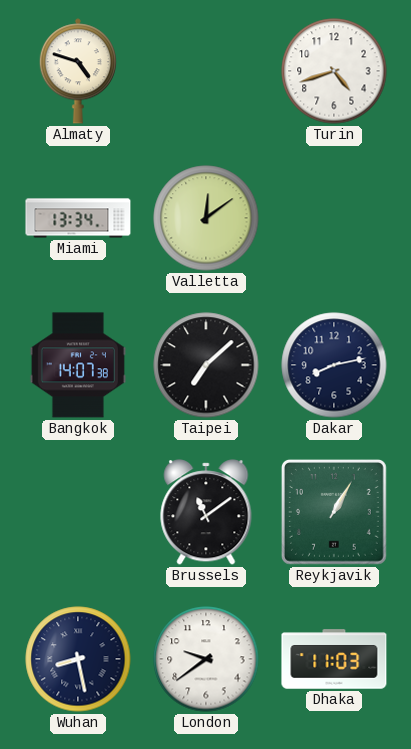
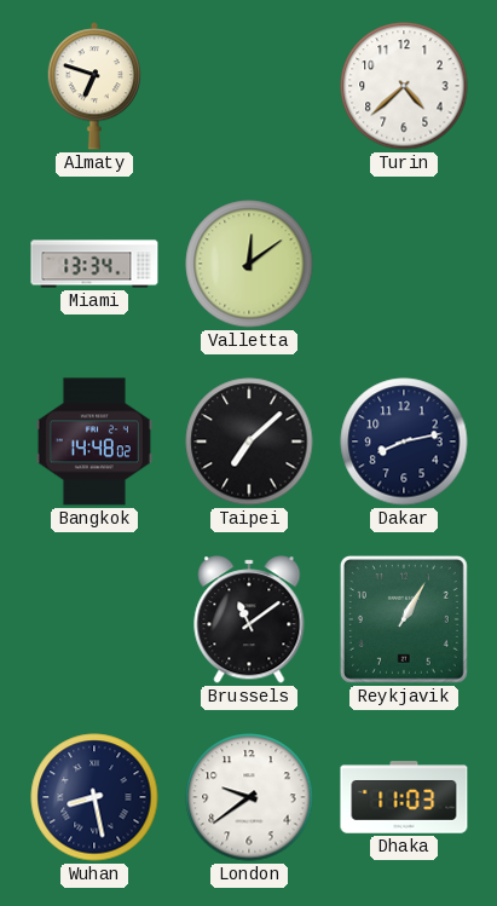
Almaty: 4:48 -> 6:48
Turin: 4:42 -> 4:38
Bangkok: 14:07 -> 14:48
